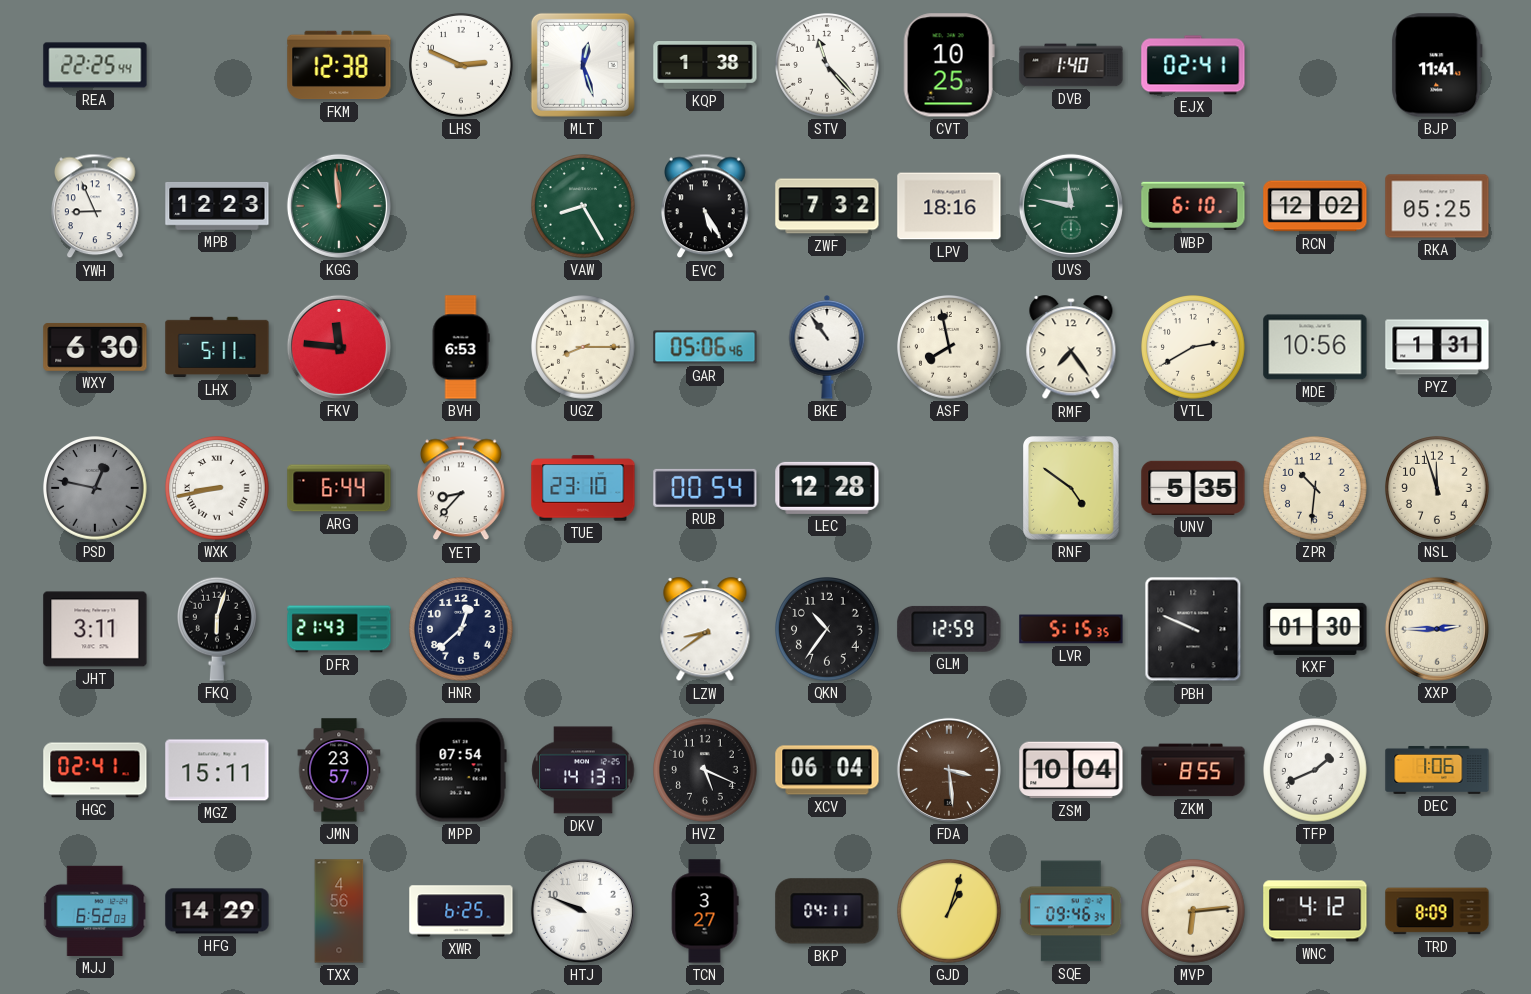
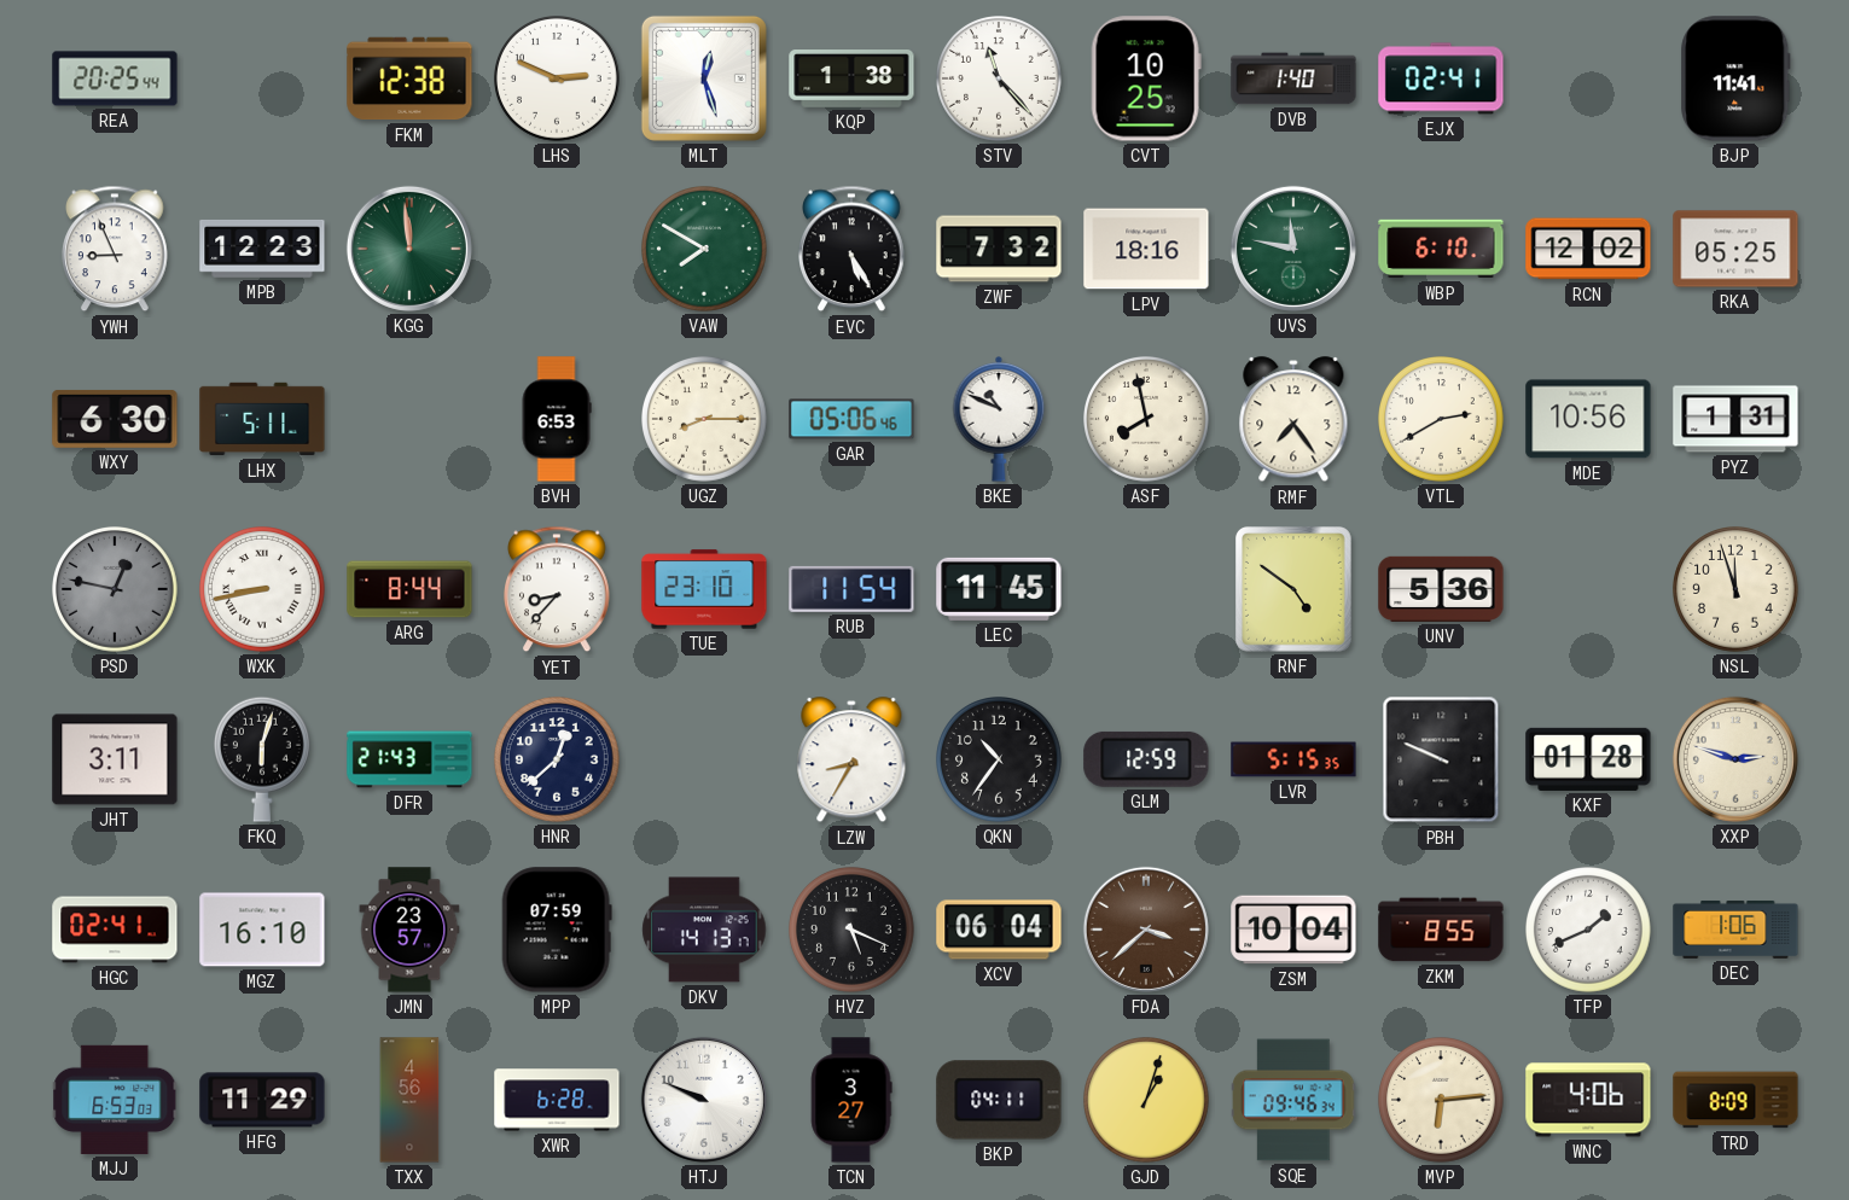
REA: 22:25 -> 20:25
VAW: 8:25 -> 7:50
FKV: 11:46 -> none
BKE: 10:54 -> 10:49
ARG: 6:44 -> 8:44
RUB: 00:54 -> 11:54
LEC: 12:28 -> 11:45
UNV: 5:35 -> 5:36
ZPR: 10:31 -> none
LZW: 8:39 -> 8:35
KXF: 01:30 -> 01:28
XXP: 2:45 -> 2:48
MGZ: 15:11 -> 16:10
MPP: 07:54 -> 07:59
FDA: 3:29 -> 3:38
MJJ: 6:52 -> 6:53
HFG: 14:29 -> 11:29
XWR: 6:25 -> 6:28
WNC: 4:12 -> 4:06
